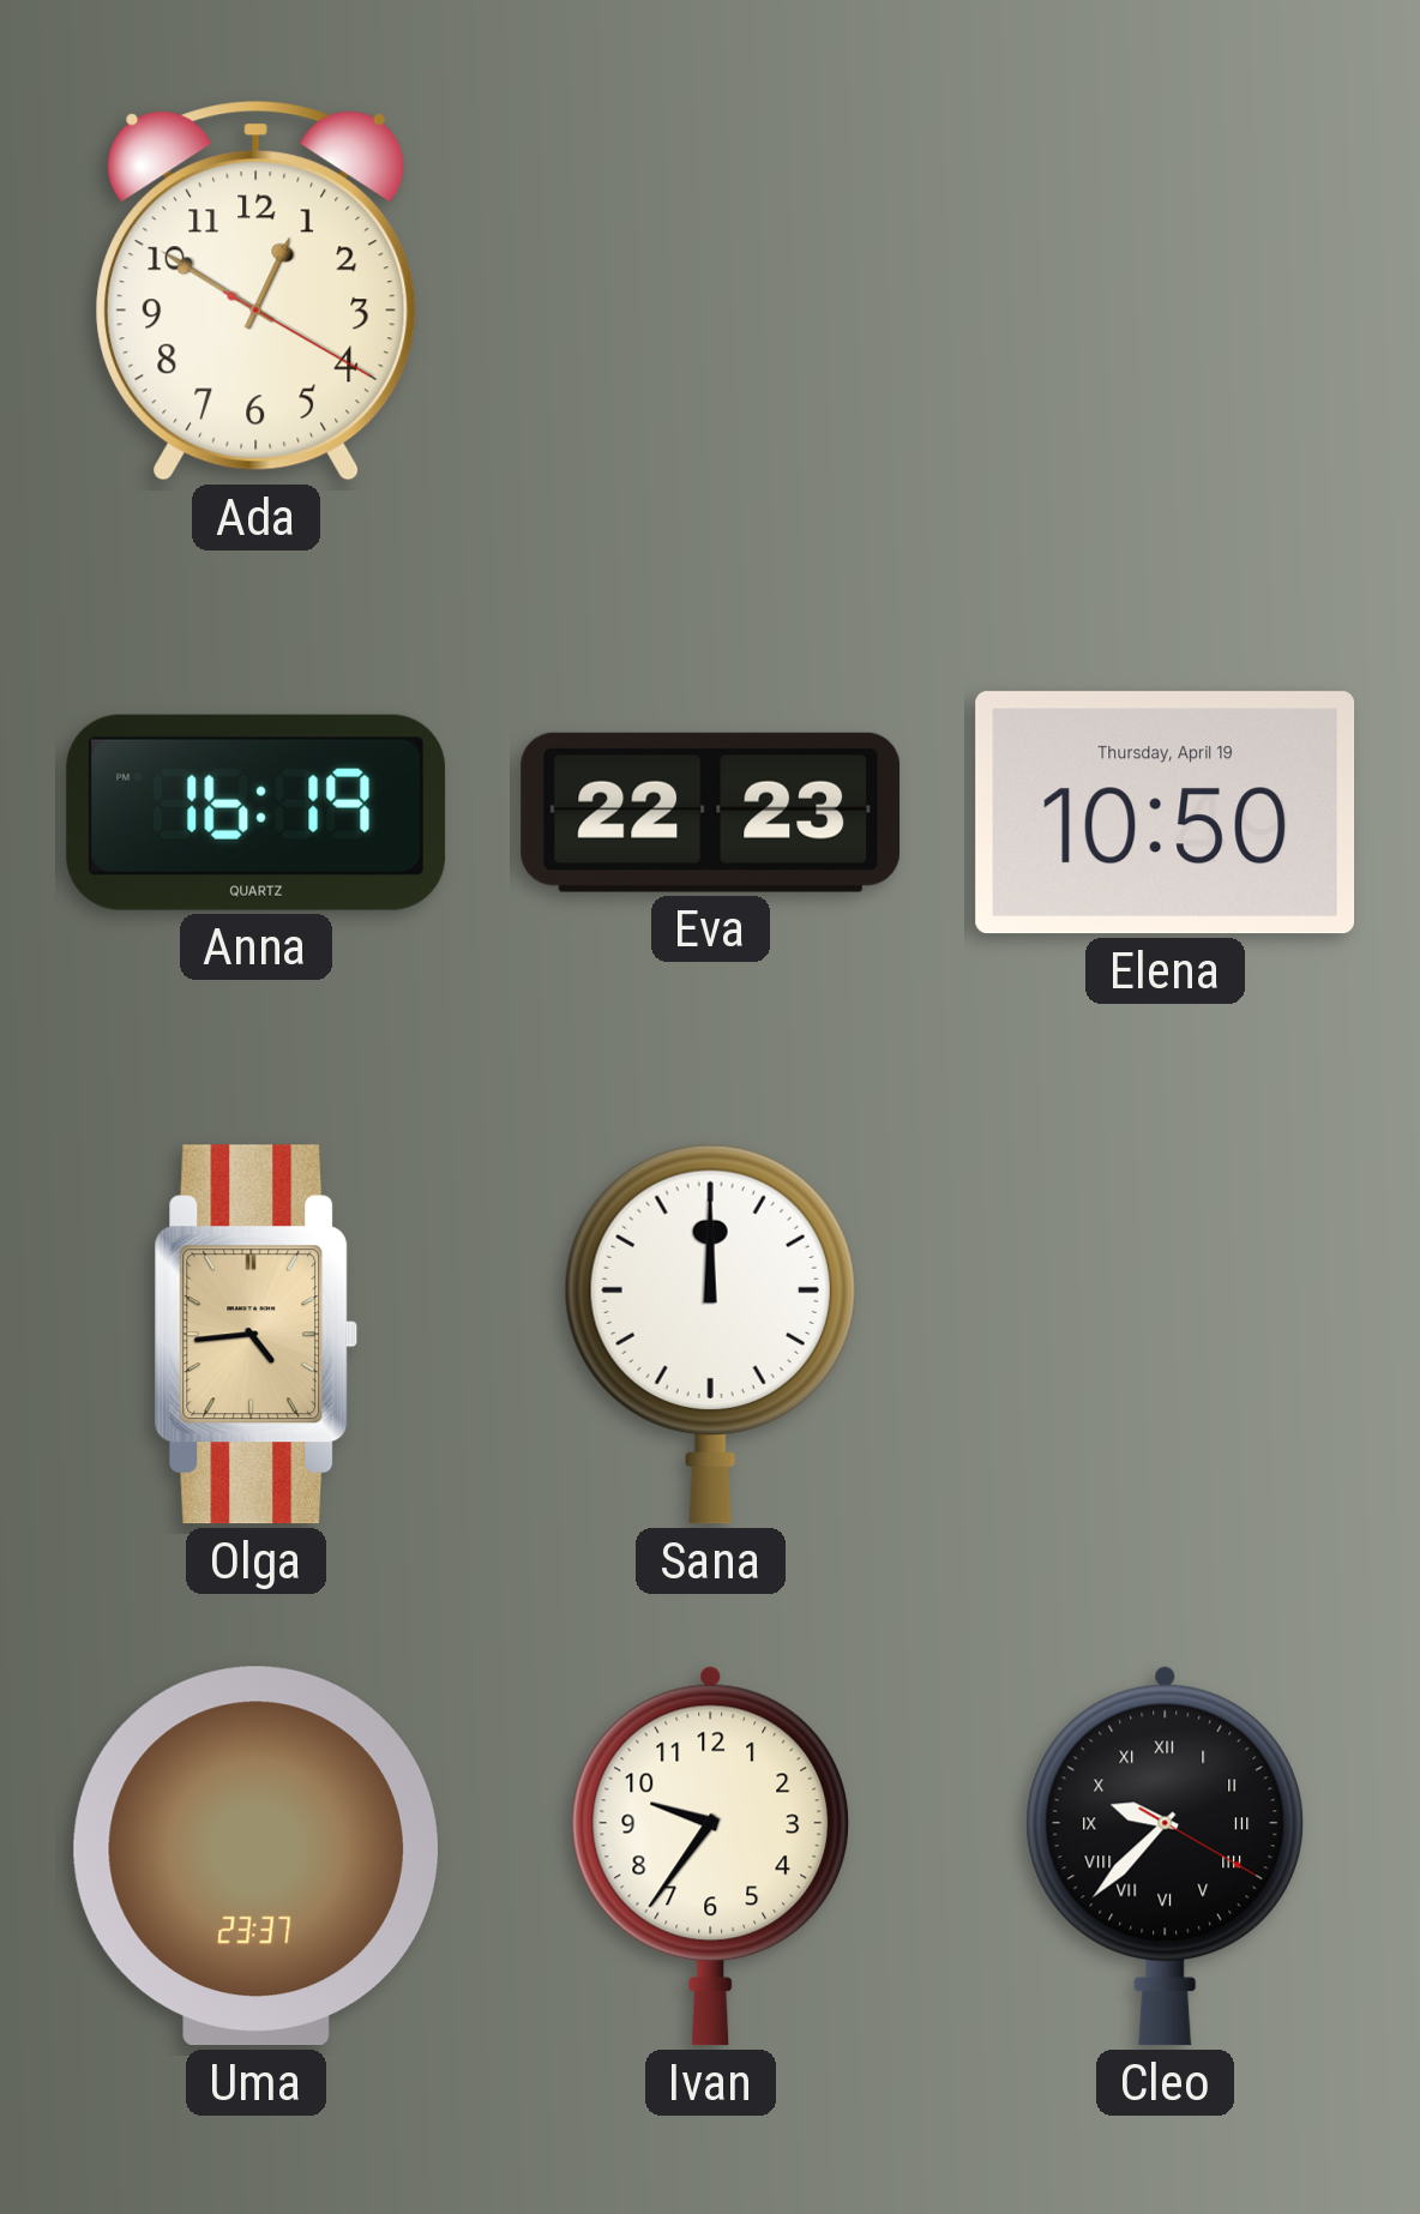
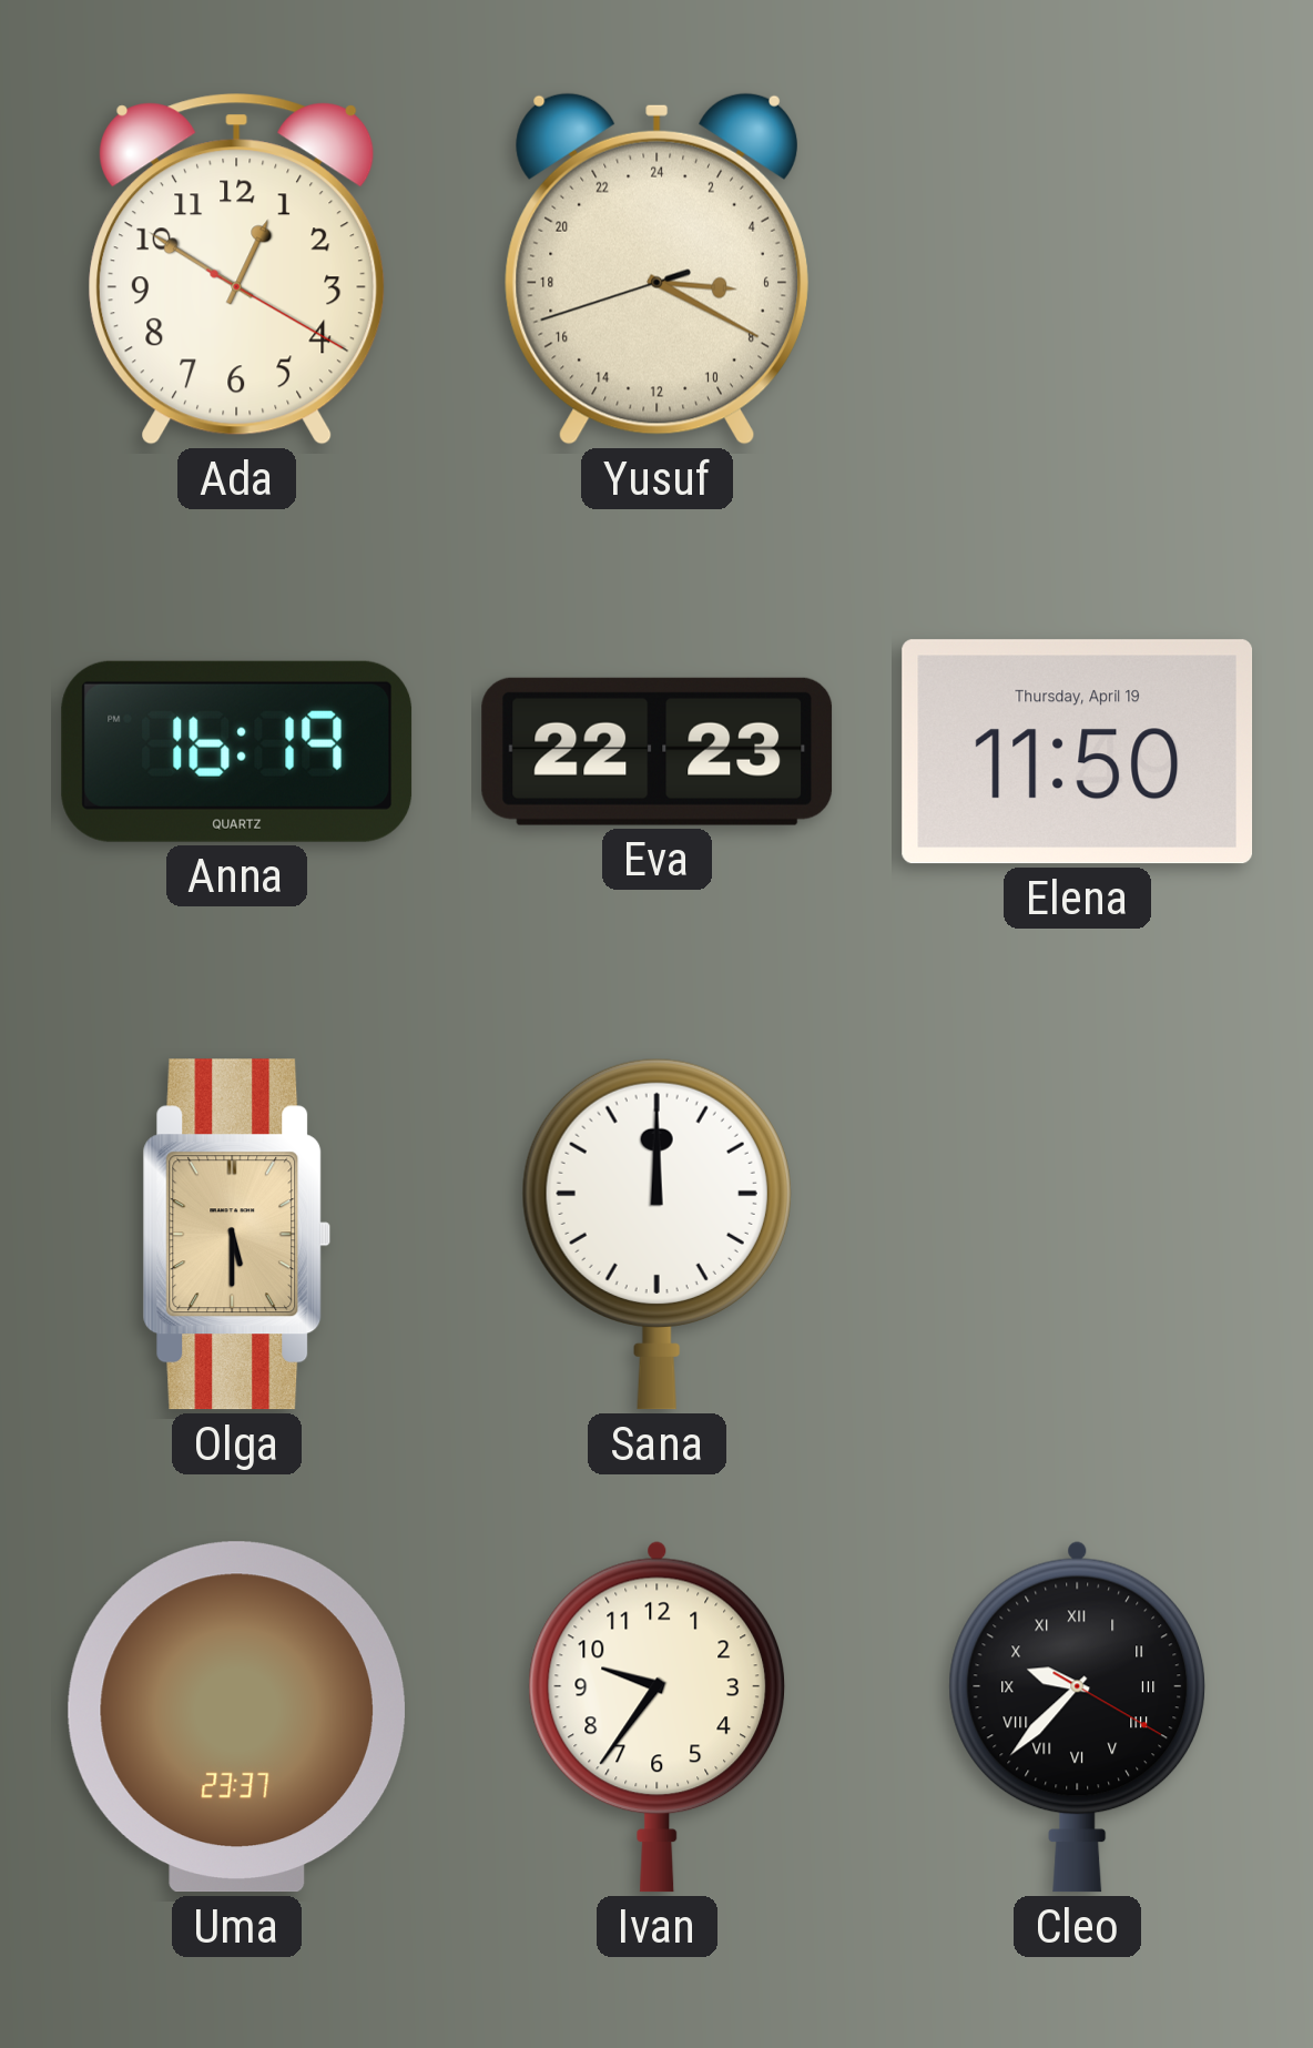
Yusuf: none -> 6:19
Elena: 10:50 -> 11:50
Olga: 4:44 -> 5:30
